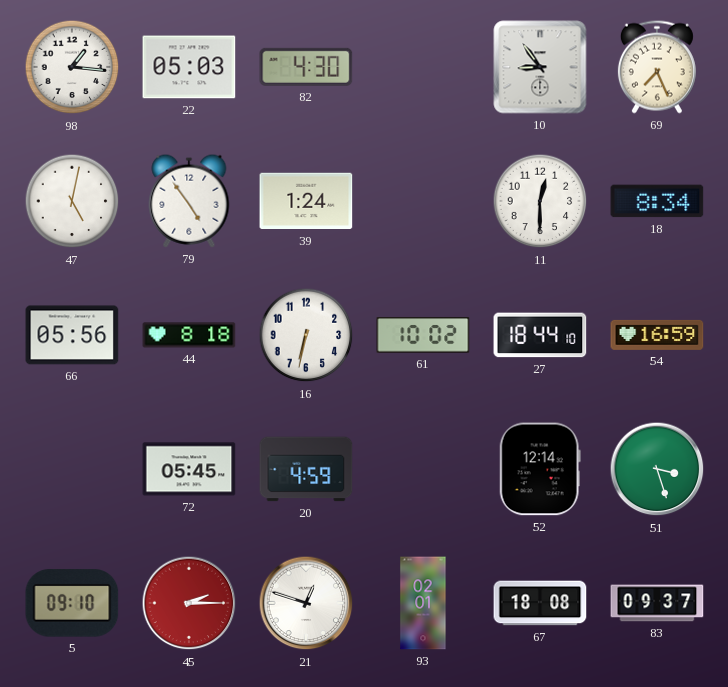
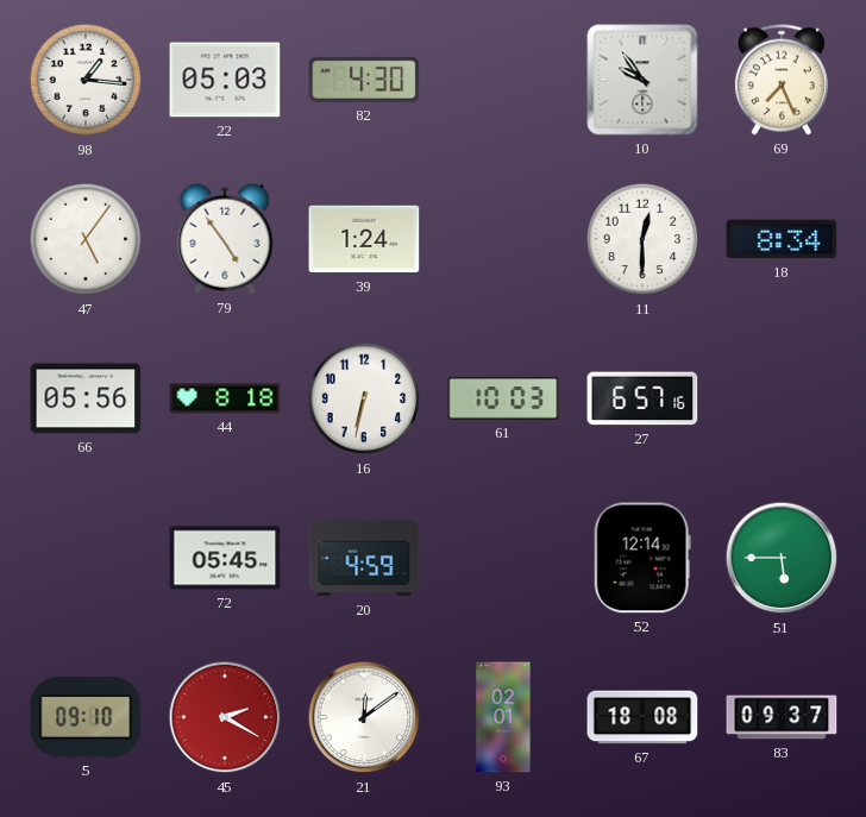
10: 8:54 -> 9:54
47: 5:02 -> 5:06
61: 10:02 -> 10:03
27: 18:44 -> 6:57
54: 16:59 -> none
51: 3:27 -> 5:45
45: 2:15 -> 2:20
21: 12:48 -> 12:09
